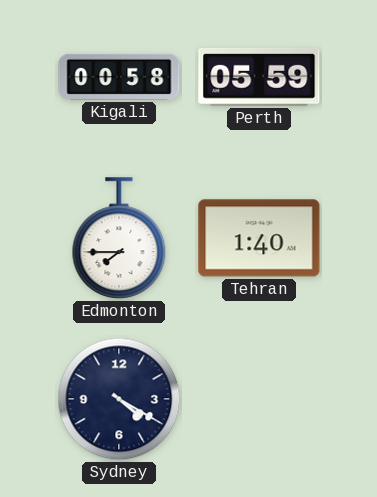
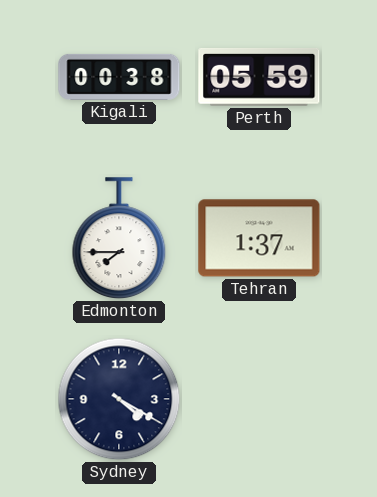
Kigali: 00:58 -> 00:38
Tehran: 1:40 -> 1:37
